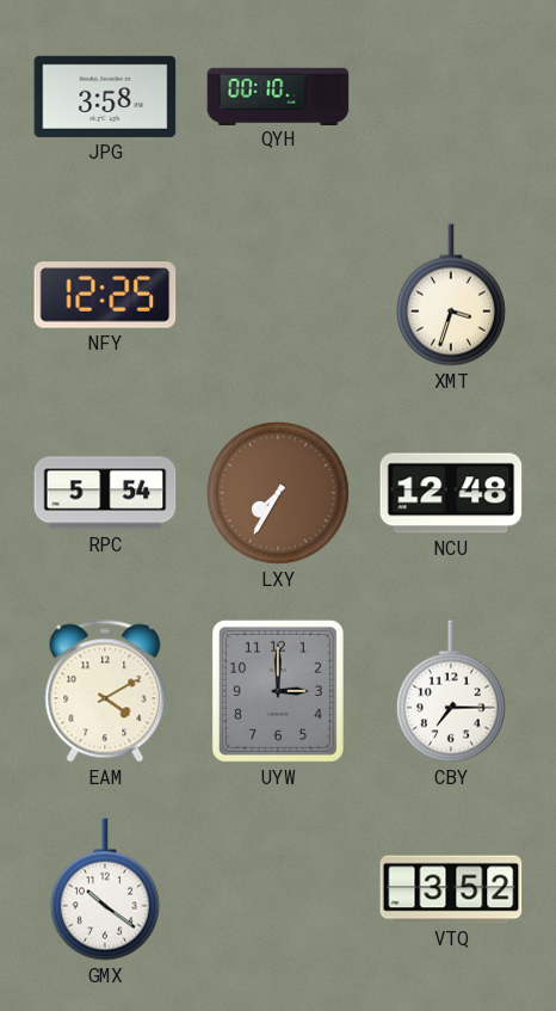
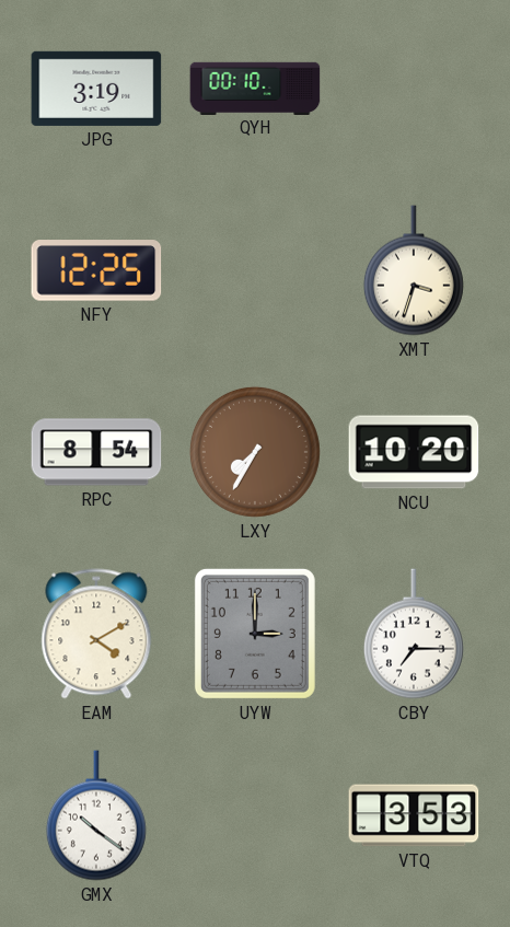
JPG: 3:58 -> 3:19
RPC: 5:54 -> 8:54
NCU: 12:48 -> 10:20
VTQ: 3:52 -> 3:53
